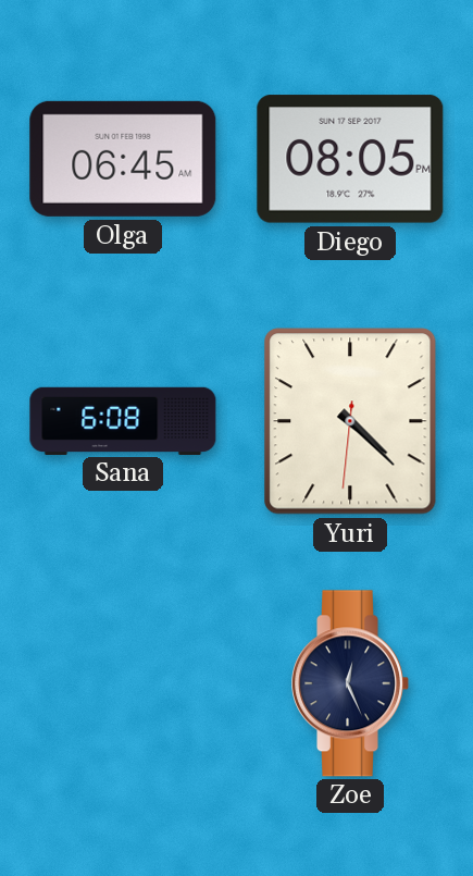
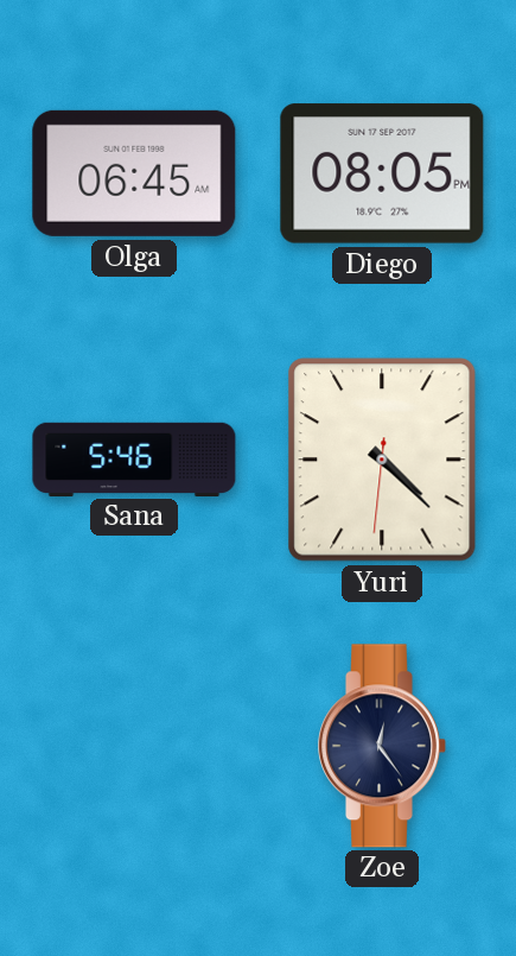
Sana: 6:08 -> 5:46
Zoe: 12:26 -> 12:24
